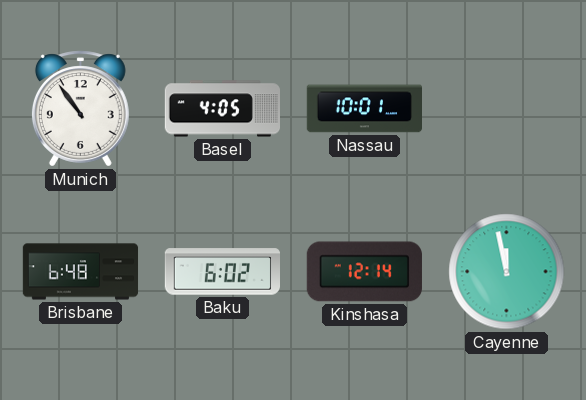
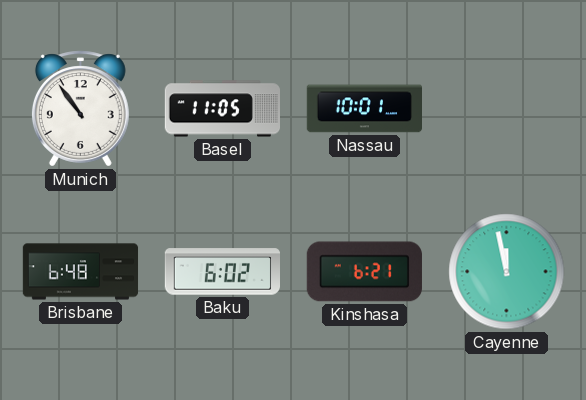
Basel: 4:05 -> 11:05
Kinshasa: 12:14 -> 6:21
